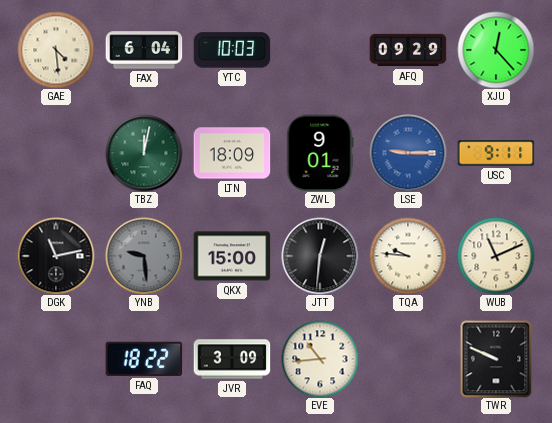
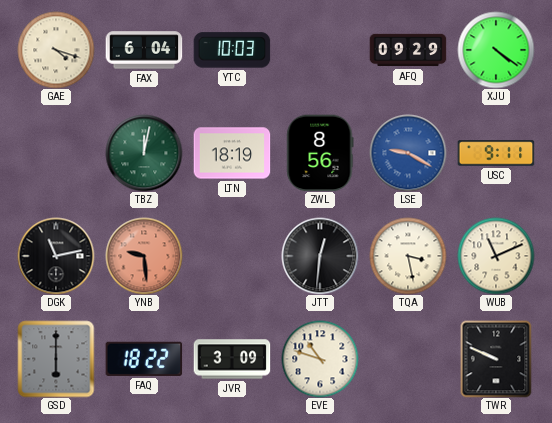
GAE: 4:29 -> 4:18
XJU: 12:23 -> 4:21
LTN: 18:09 -> 18:19
ZWL: 9:01 -> 8:56
LSE: 9:15 -> 9:20
YNB dial: grey -> salmon
QKX: 15:00 -> none
TQA: 9:46 -> 3:28
GSD: none -> 6:00
EVE: 10:44 -> 10:48
